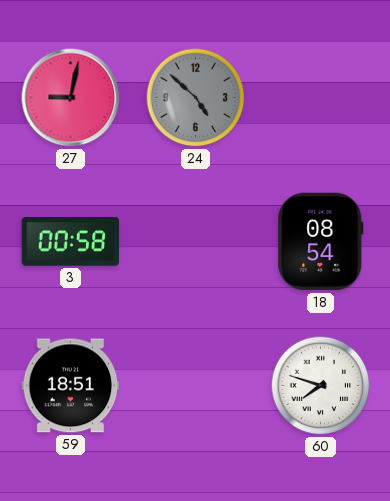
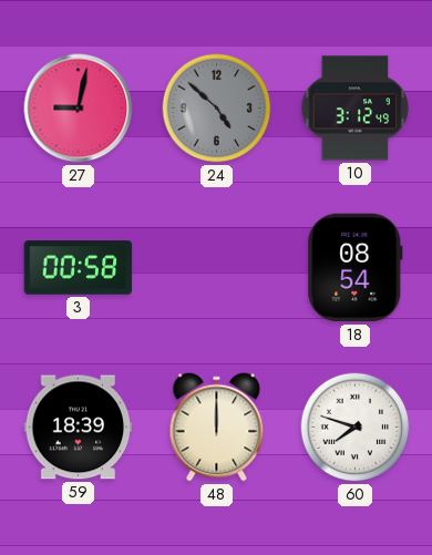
10: none -> 3:12
59: 18:51 -> 18:39
48: none -> 12:00
